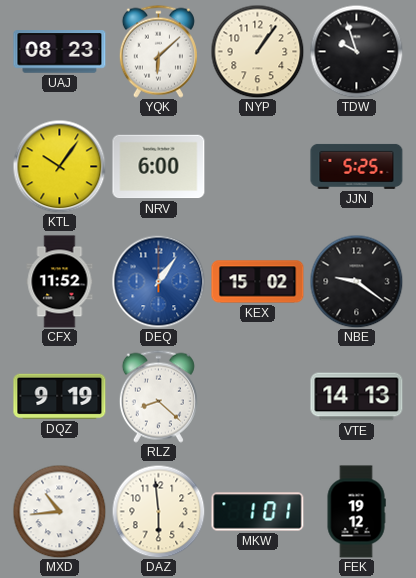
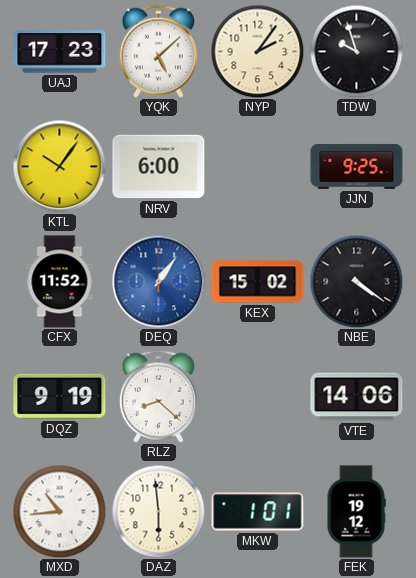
UAJ: 08:23 -> 17:23
YQK: 6:08 -> 5:08
NYP: 1:06 -> 2:06
JJN: 5:25 -> 9:25
NBE: 9:21 -> 4:21
VTE: 14:13 -> 14:06
